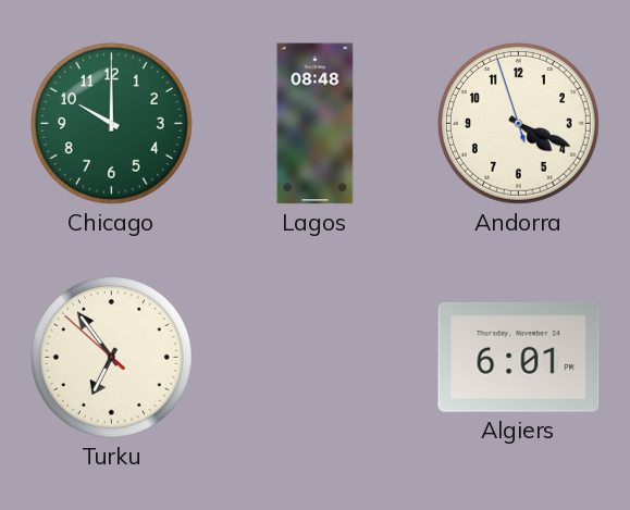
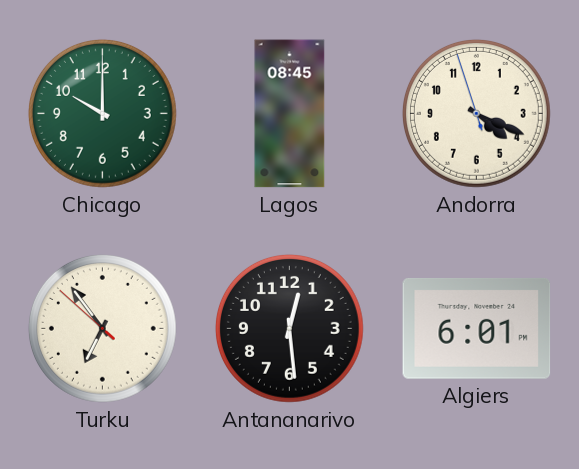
Lagos: 08:48 -> 08:45
Antananarivo: none -> 12:29
